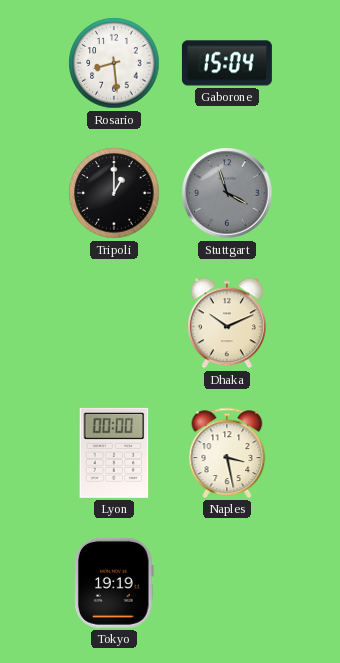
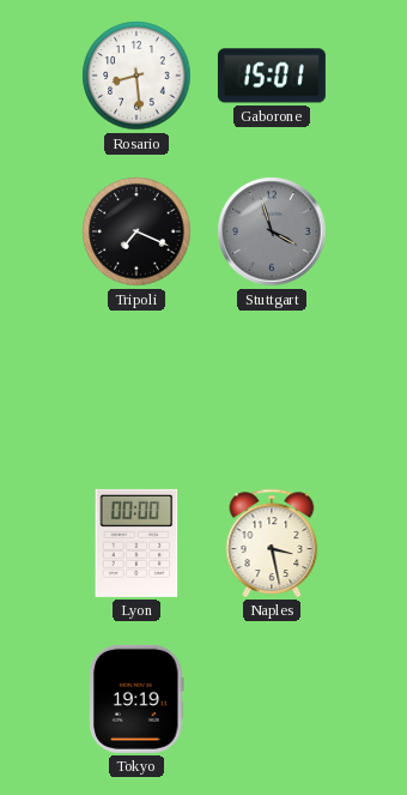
Gaborone: 15:04 -> 15:01
Tripoli: 1:00 -> 7:19
Dhaka: 10:11 -> none
